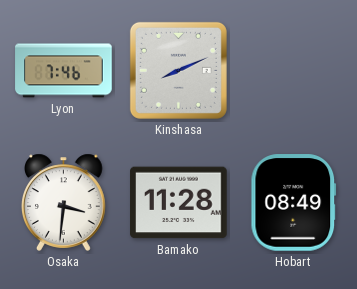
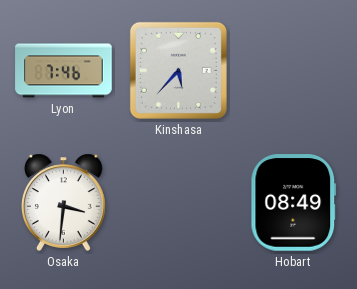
Kinshasa: 8:11 -> 5:37
Bamako: 11:28 -> none
